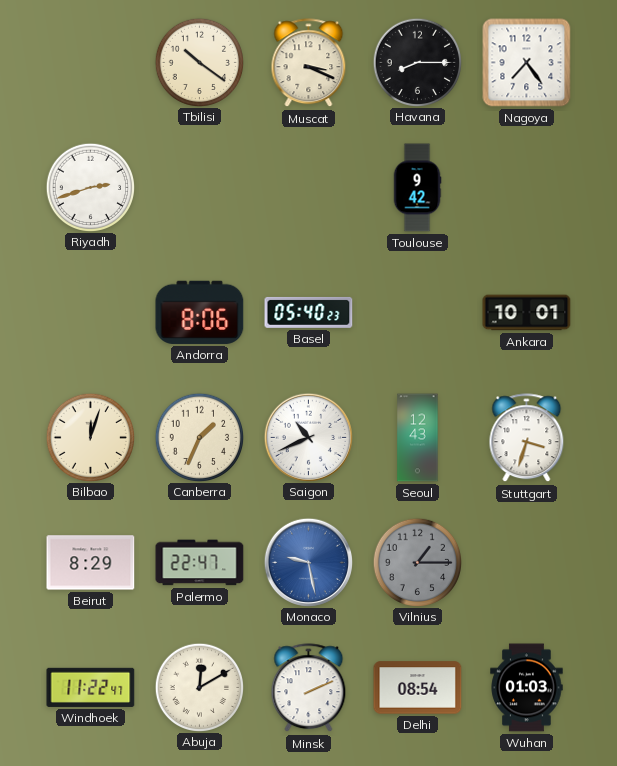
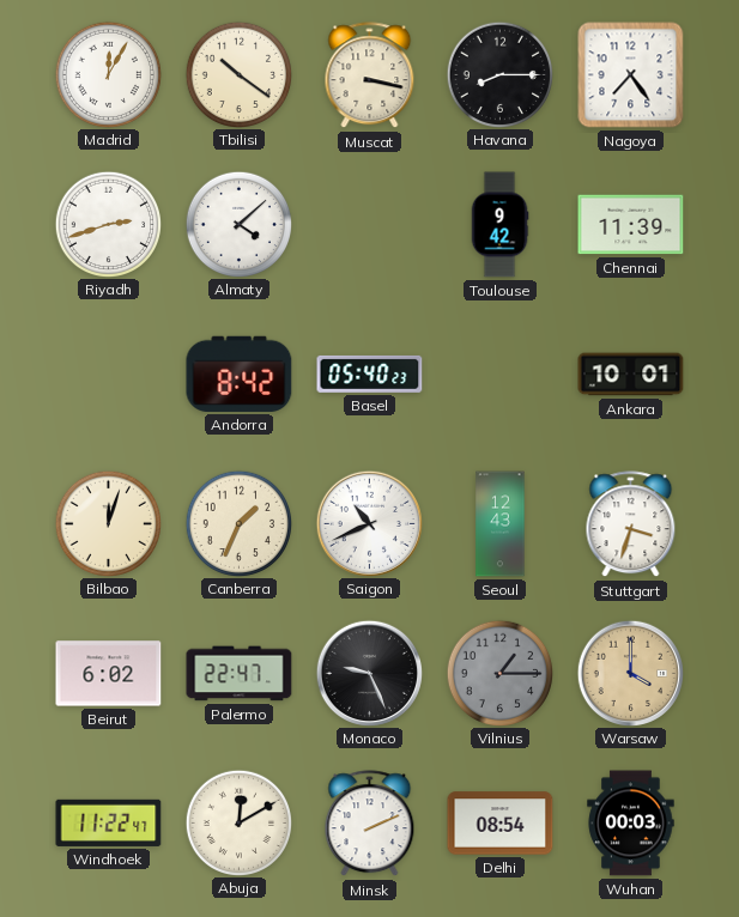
Madrid: none -> 12:05
Muscat: 3:19 -> 3:17
Almaty: none -> 4:08
Chennai: none -> 11:39
Andorra: 8:06 -> 8:42
Beirut: 8:29 -> 6:02
Monaco: 9:28 -> 9:26
Monaco dial: blue -> black
Warsaw: none -> 4:00
Wuhan: 01:03 -> 00:03
